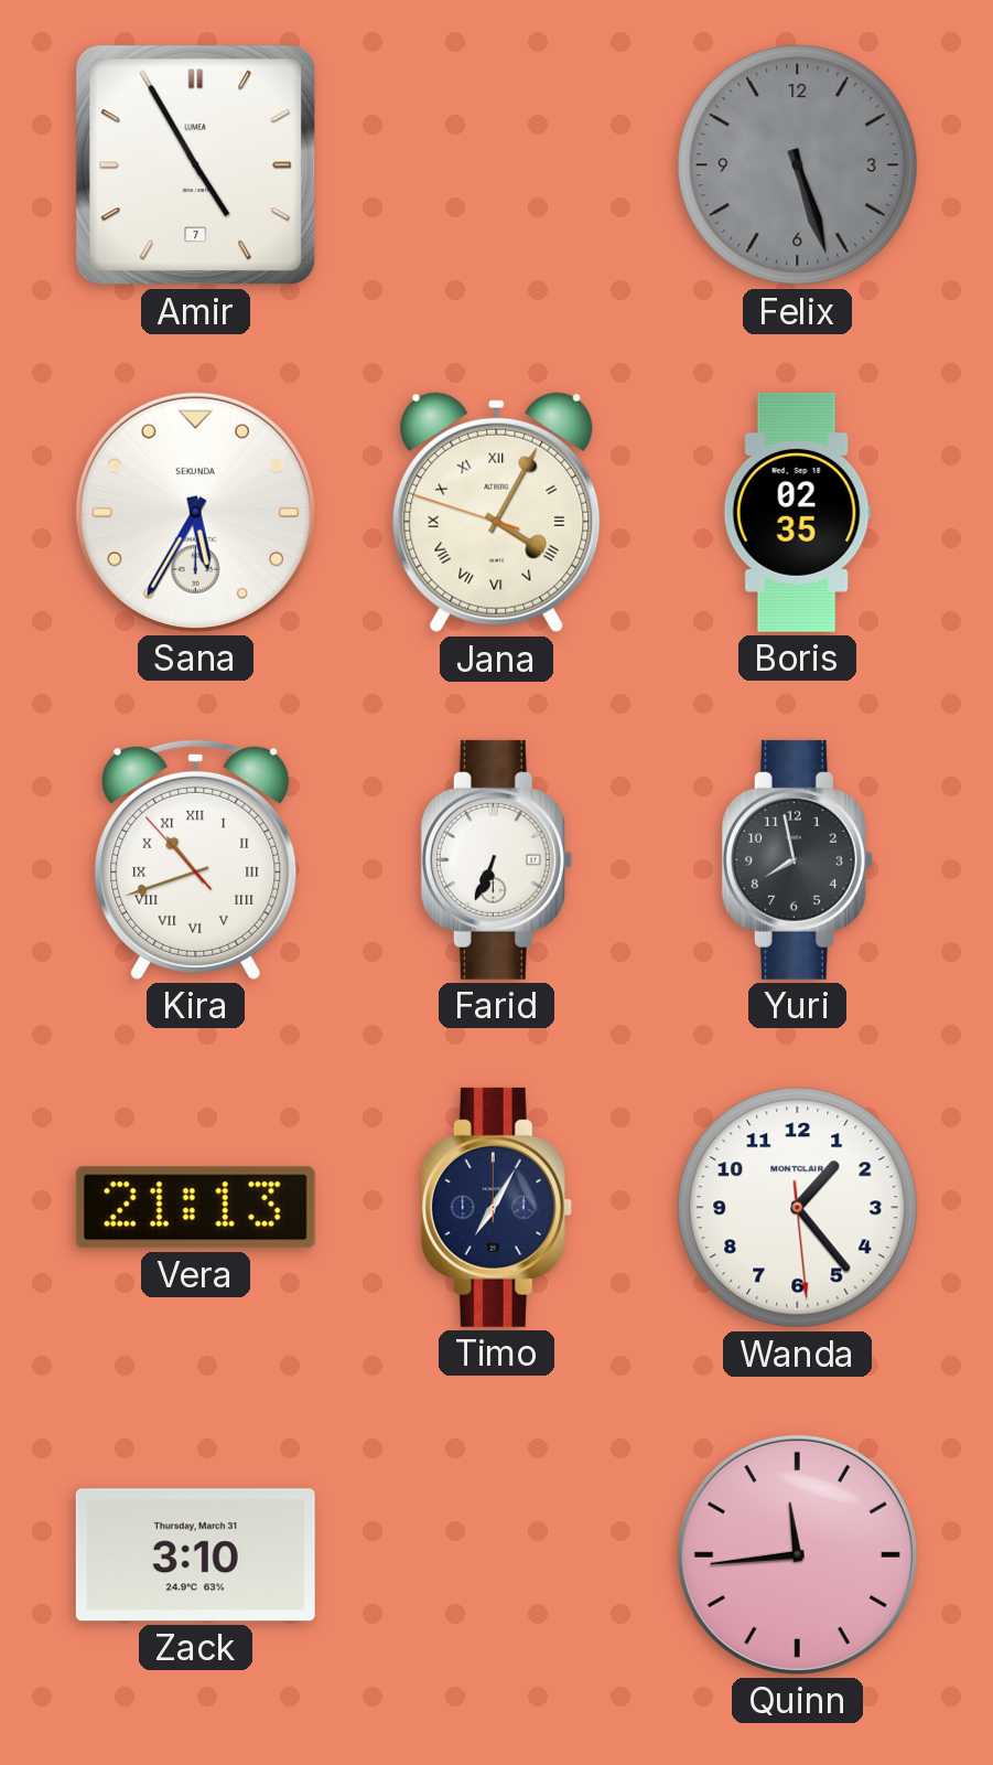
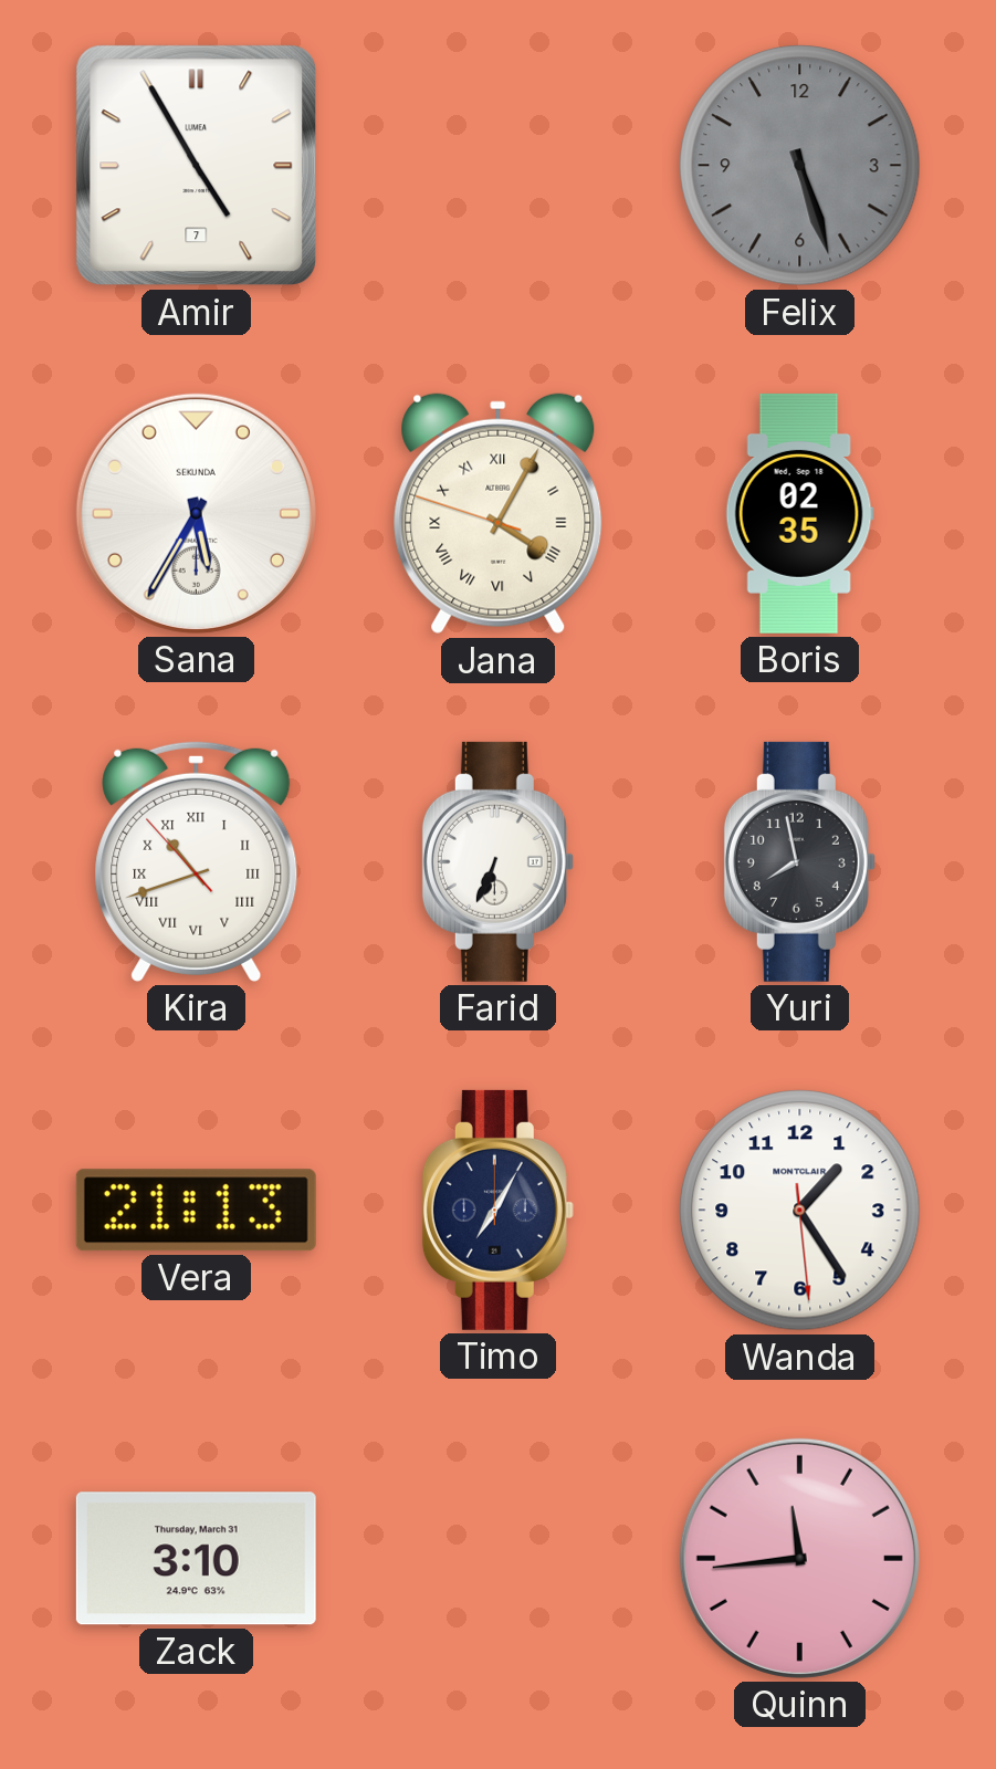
Wanda: 1:23 -> 1:24
